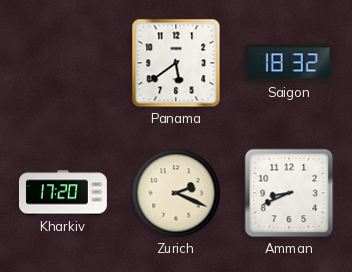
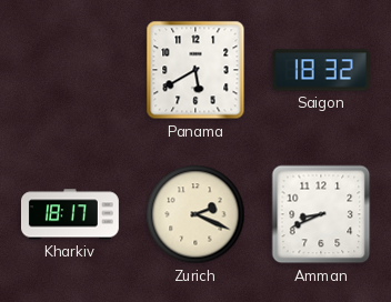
Panama: 5:39 -> 5:40
Kharkiv: 17:20 -> 18:17
